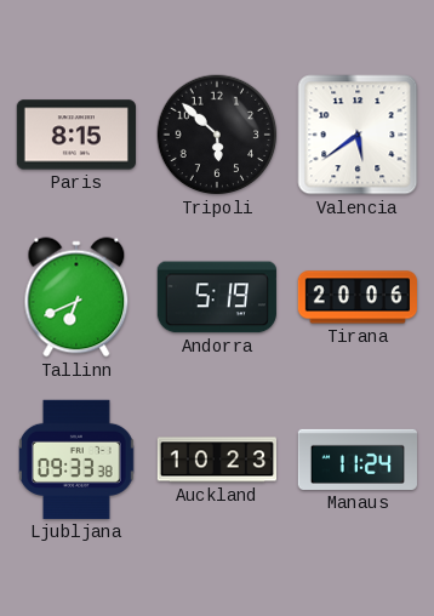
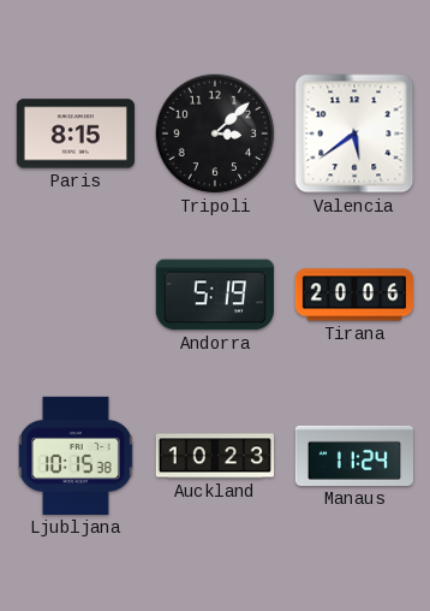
Tripoli: 5:52 -> 3:08
Tallinn: 6:41 -> none
Ljubljana: 09:33 -> 10:15
